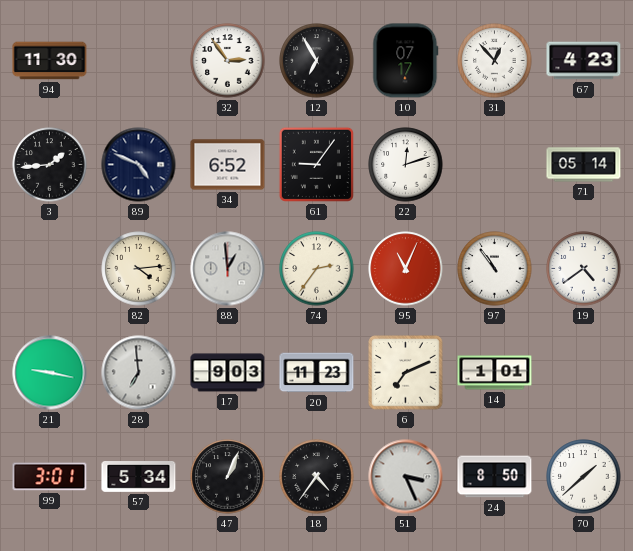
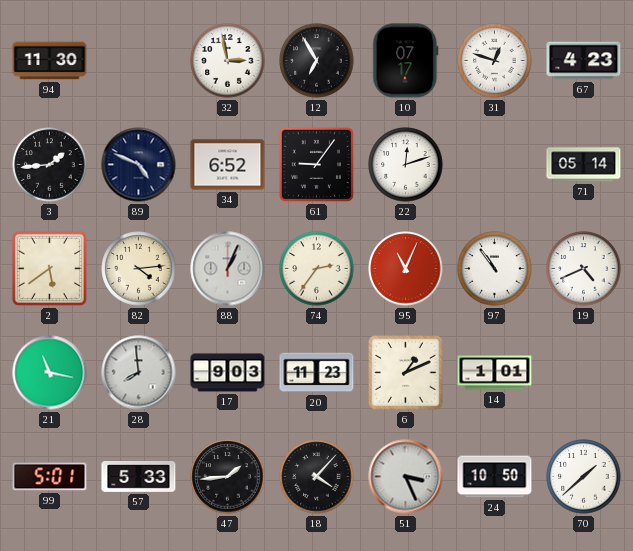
32: 2:54 -> 2:58
31: 12:53 -> 12:48
2: none -> 5:39
88: 12:59 -> 1:04
19: 4:39 -> 4:41
21: 9:17 -> 11:17
28: 6:59 -> 7:59
6: 7:11 -> 1:11
99: 3:01 -> 5:01
57: 5:34 -> 5:33
47: 1:04 -> 1:44
18: 4:36 -> 4:07
24: 8:50 -> 10:50
